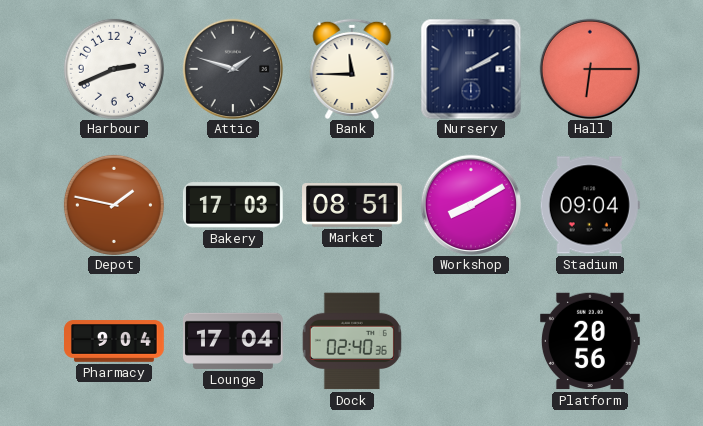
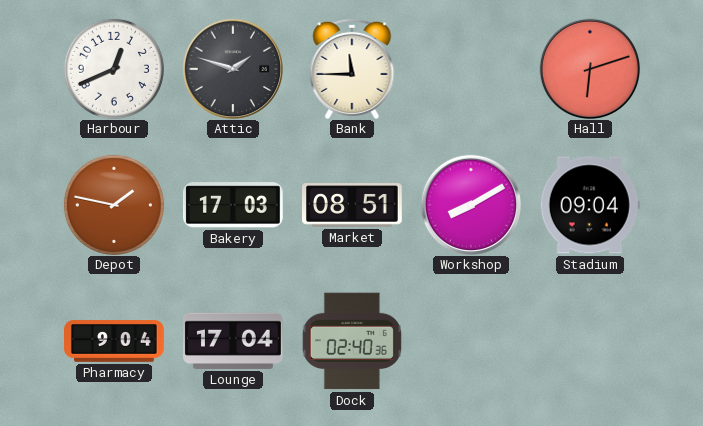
Harbour: 2:41 -> 12:41
Nursery: 2:10 -> none
Hall: 6:15 -> 6:12
Platform: 20:56 -> none
